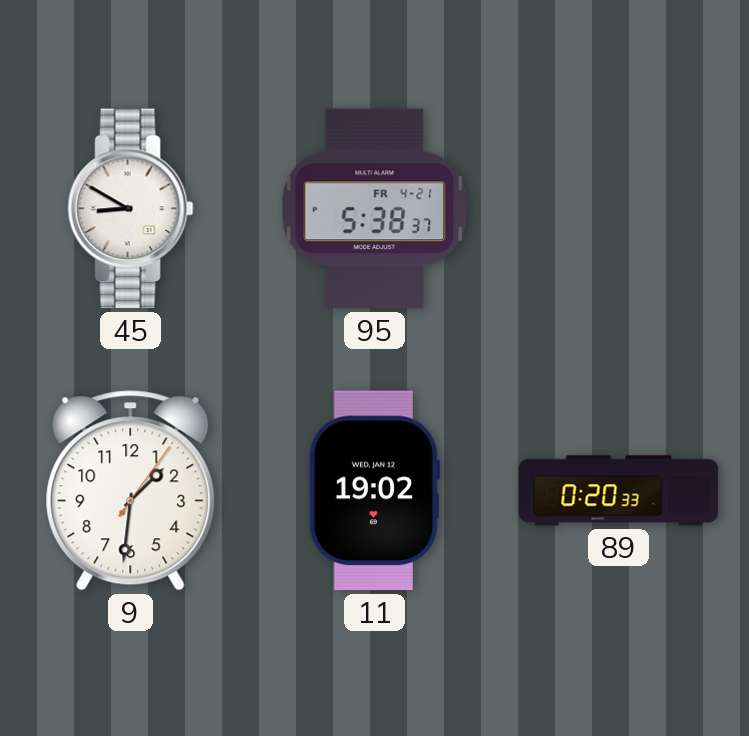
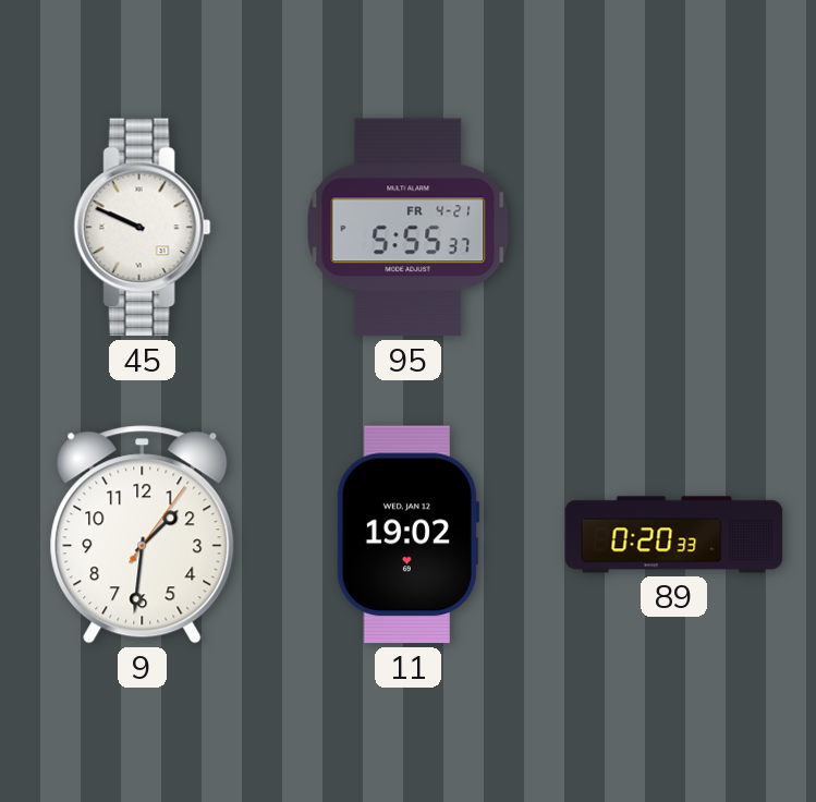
45: 8:50 -> 9:49
95: 5:38 -> 5:55
